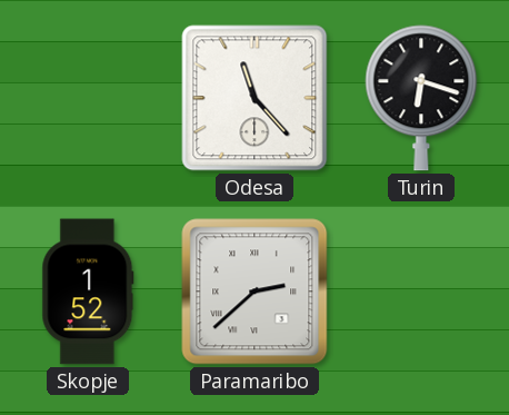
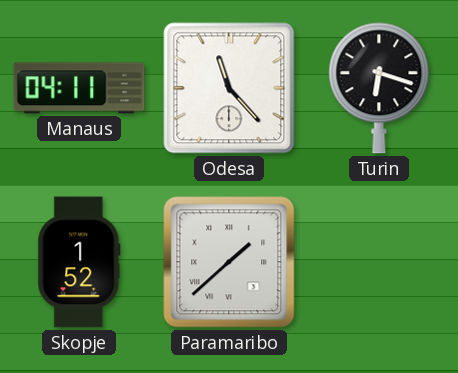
Manaus: none -> 04:11
Paramaribo: 2:38 -> 1:38
